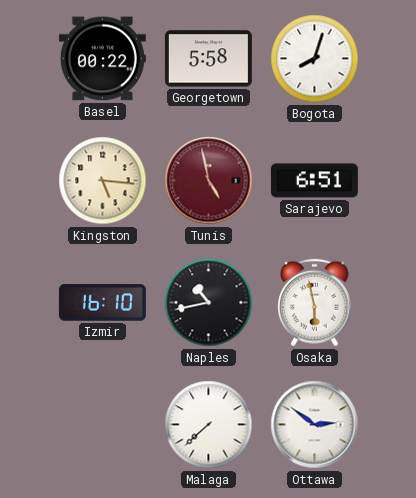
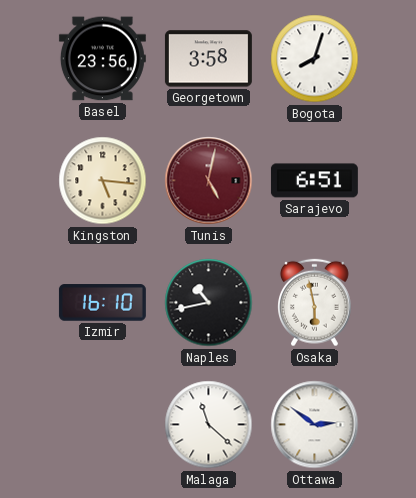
Basel: 00:22 -> 23:56
Georgetown: 5:58 -> 3:58
Tunis: 4:58 -> 5:02
Malaga: 7:38 -> 11:22
